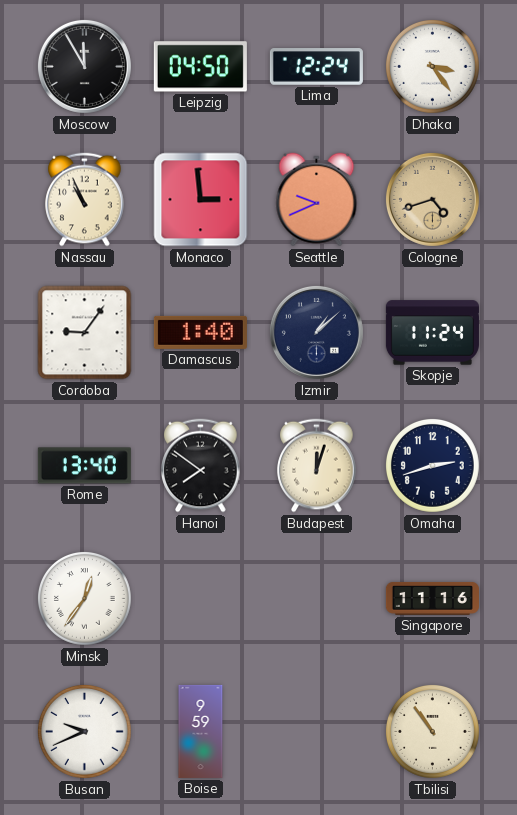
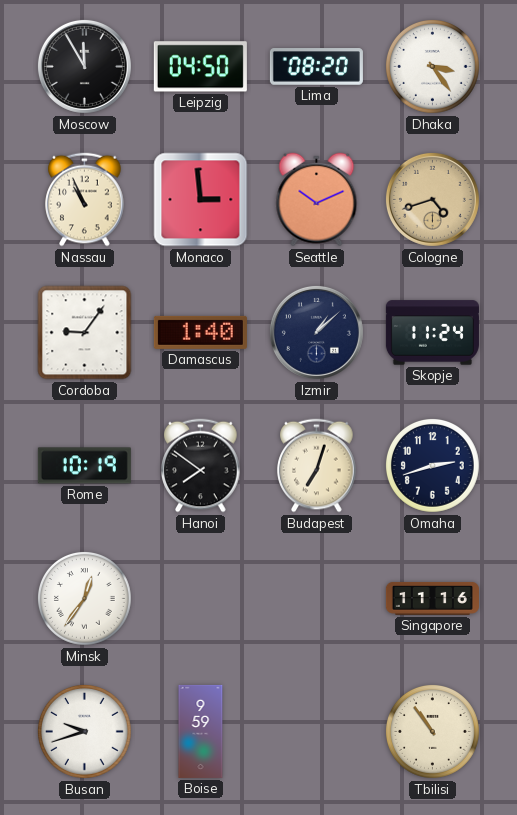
Lima: 12:24 -> 08:20
Seattle: 9:41 -> 10:11
Rome: 13:40 -> 10:19
Budapest: 12:03 -> 7:03
Busan: 9:41 -> 9:42
